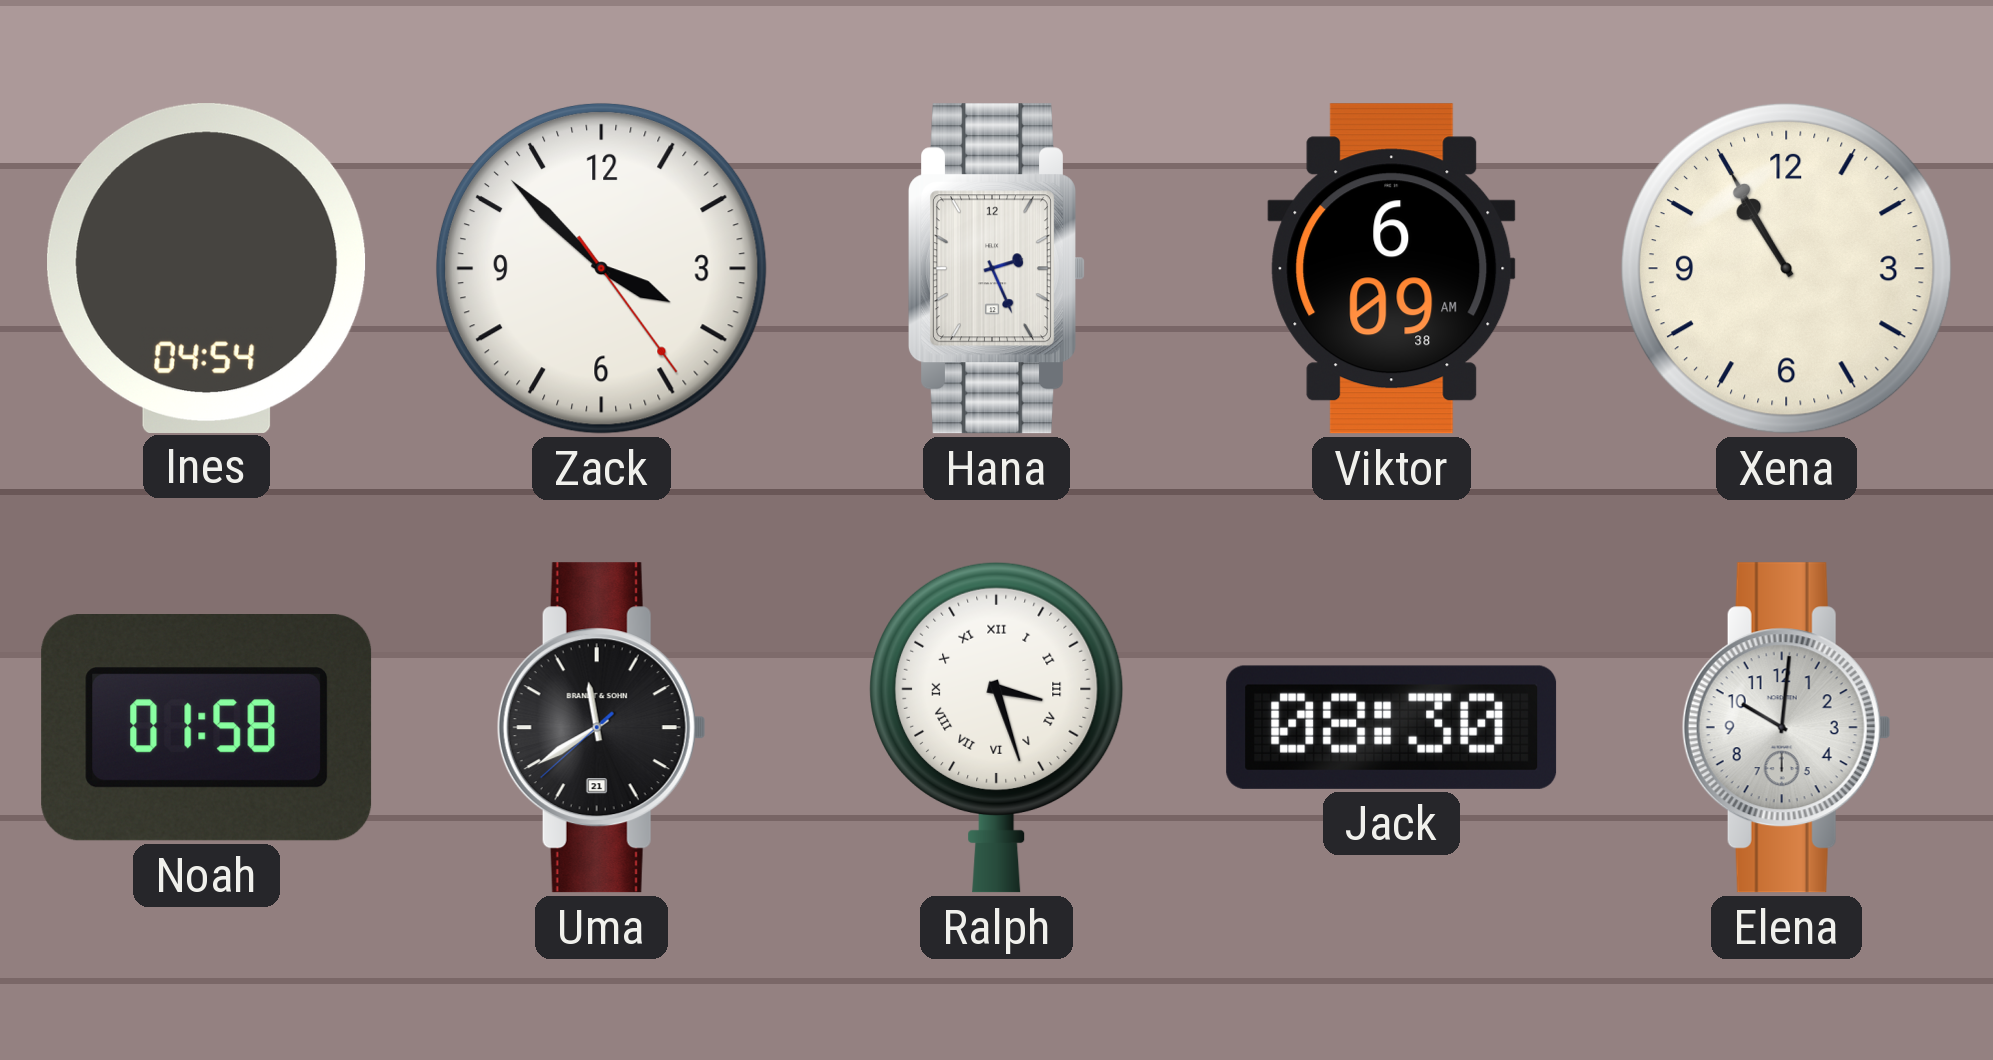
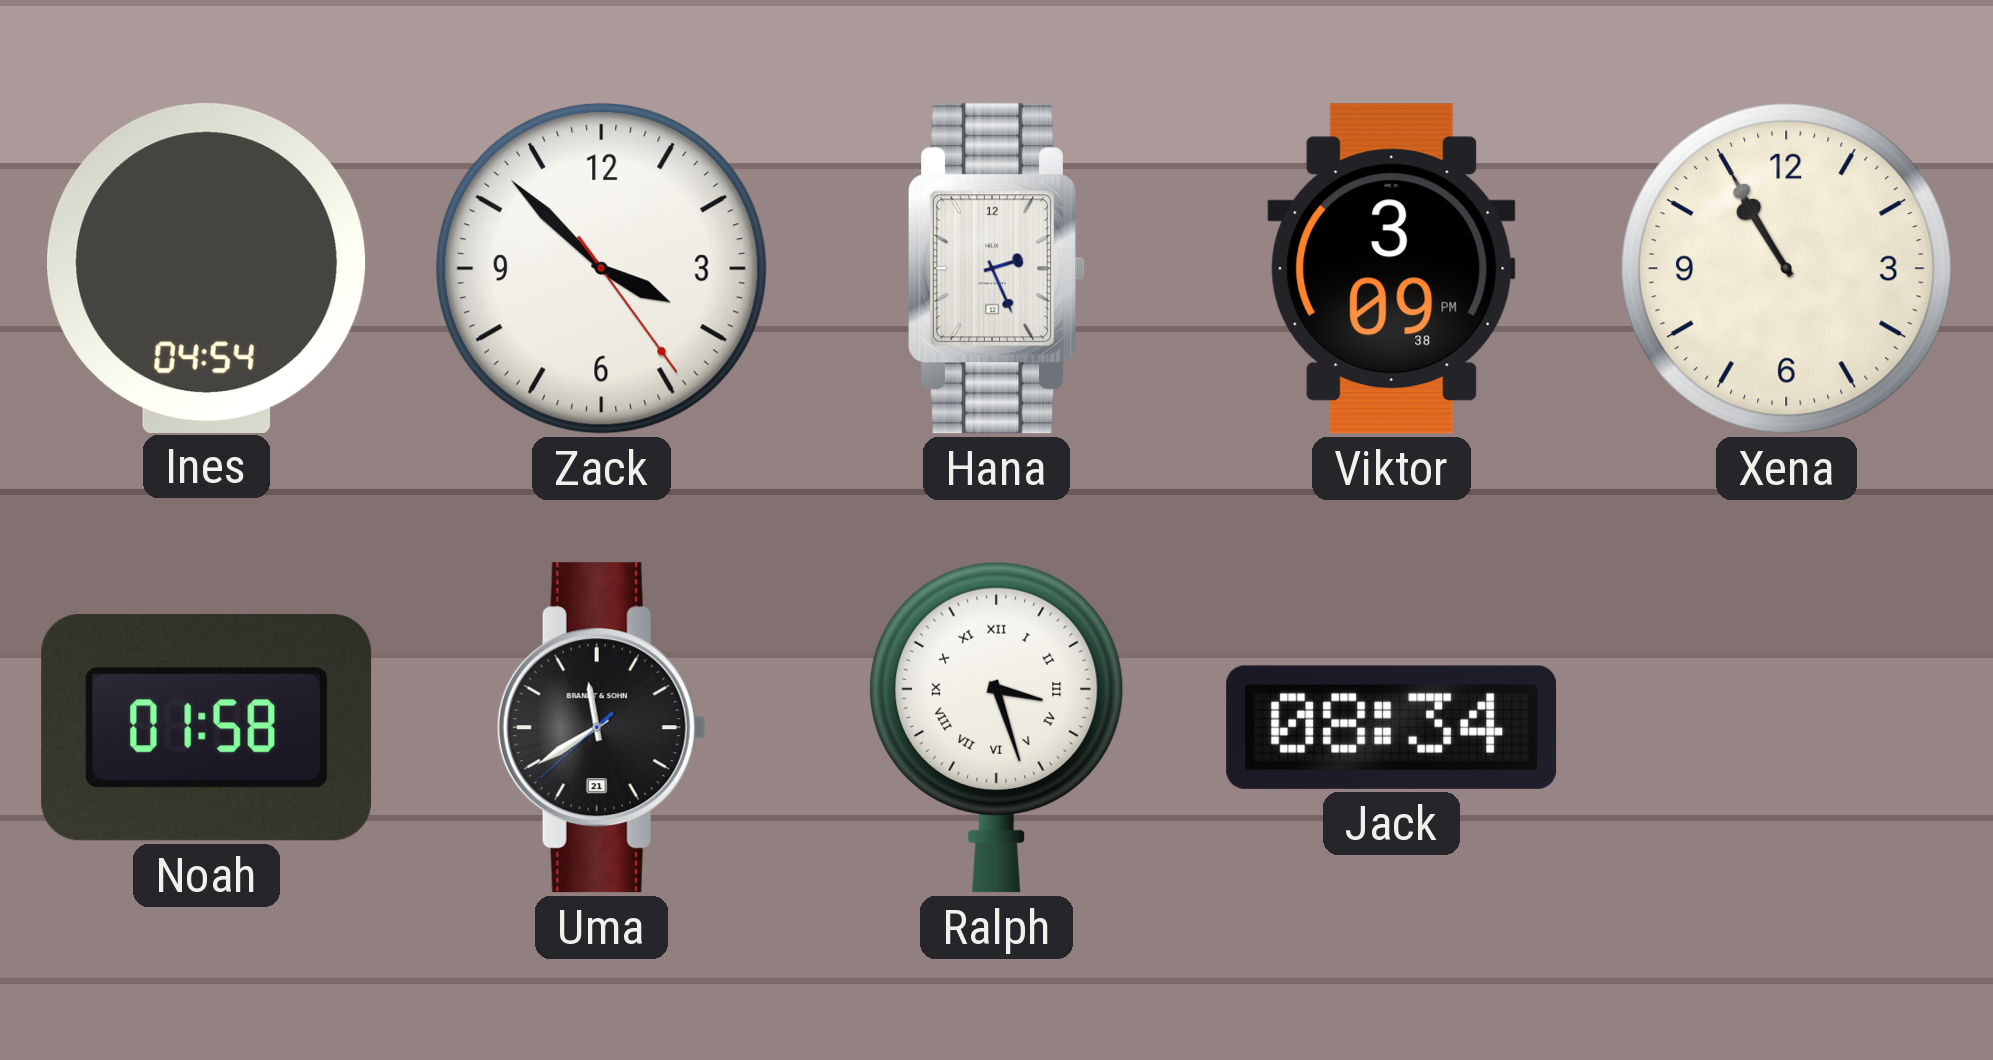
Viktor: 6:09 -> 3:09
Jack: 08:30 -> 08:34
Elena: 10:01 -> none
